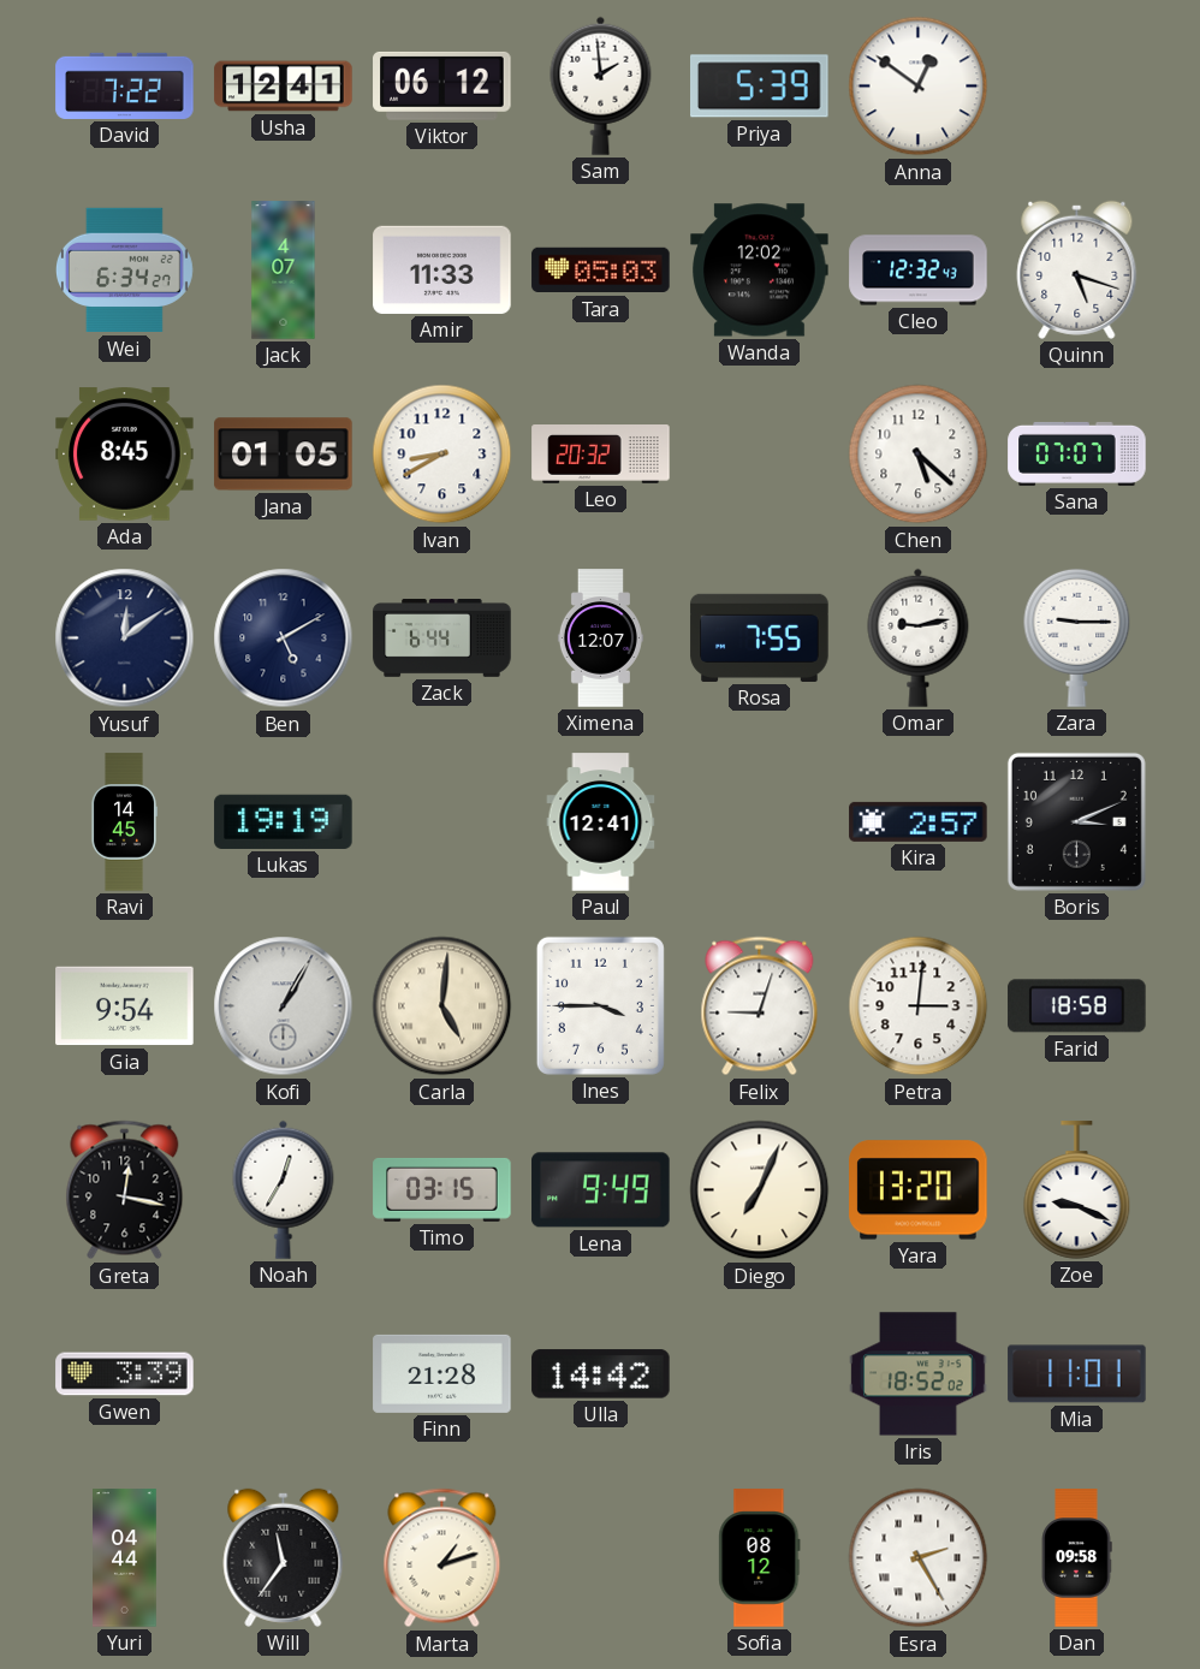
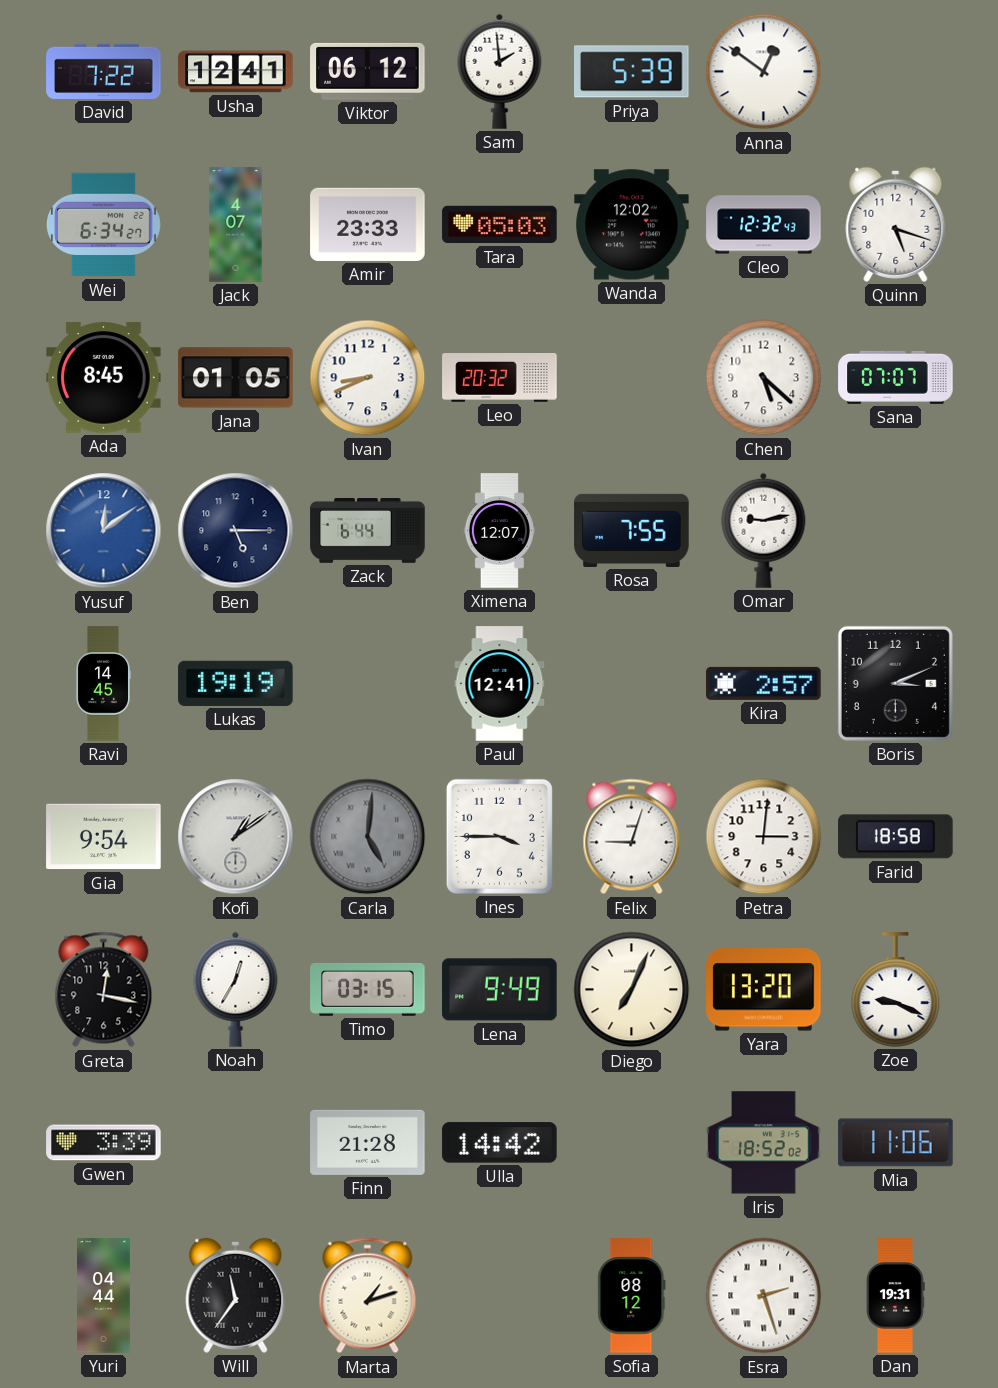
Amir: 11:33 -> 23:33
Ivan: 8:40 -> 8:41
Yusuf dial: navy -> blue
Ben: 5:10 -> 5:15
Zara: 9:15 -> none
Kofi: 1:05 -> 1:09
Carla dial: cream -> grey
Mia: 11:01 -> 11:06
Esra: 2:25 -> 2:27
Dan: 09:58 -> 19:31
